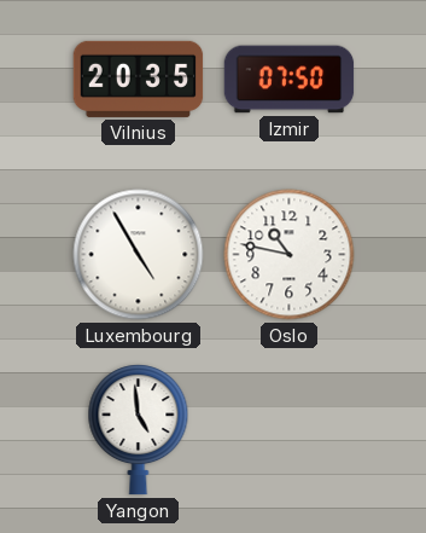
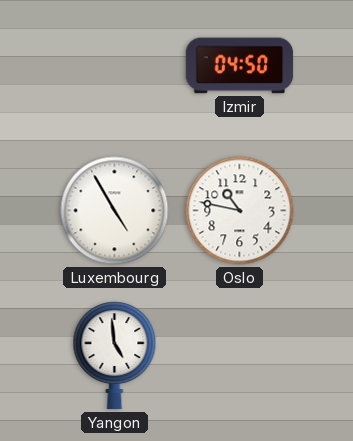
Vilnius: 20:35 -> none
Izmir: 07:50 -> 04:50
